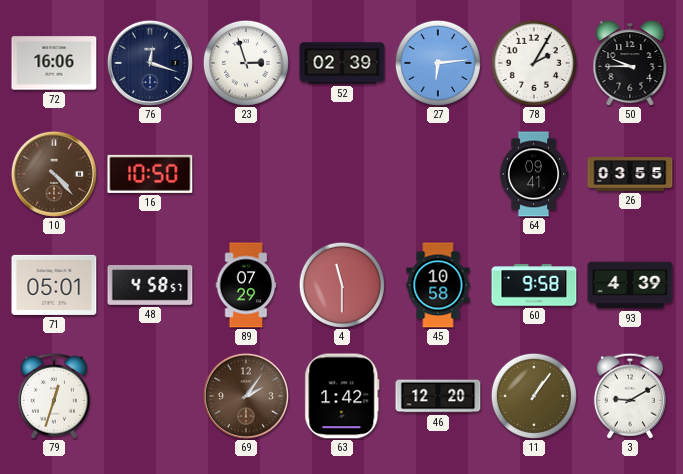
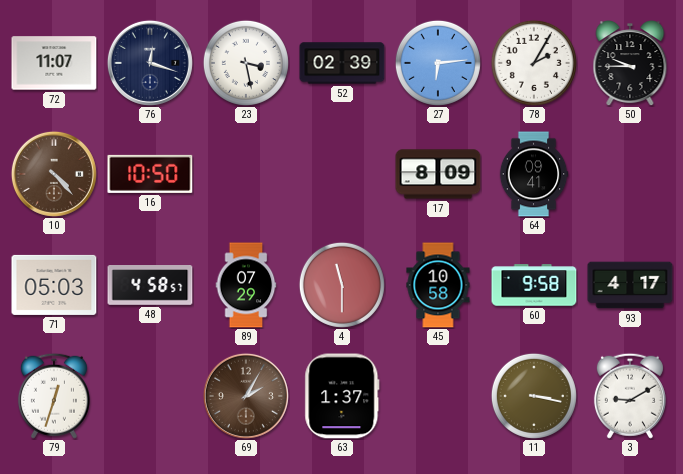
72: 16:06 -> 11:07
23: 2:57 -> 3:28
17: none -> 8:09
26: 03:55 -> none
71: 05:01 -> 05:03
93: 4:39 -> 4:17
69: 2:06 -> 2:05
63: 1:42 -> 1:37
46: 12:20 -> none
11: 1:06 -> 3:17
